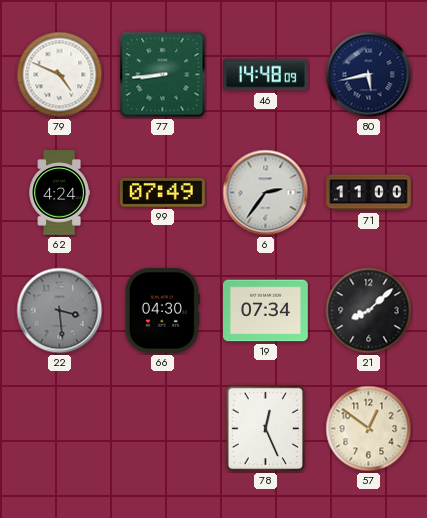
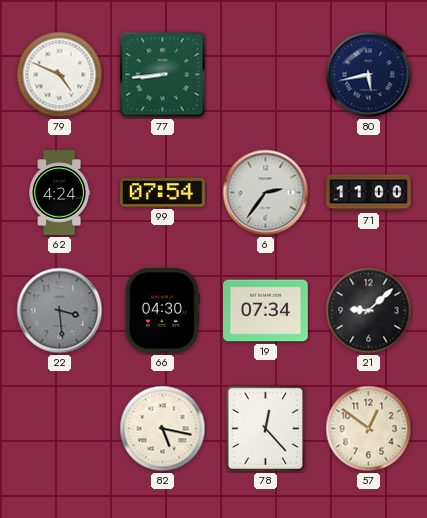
46: 14:48 -> none
99: 07:49 -> 07:54
21: 8:08 -> 9:08
82: none -> 5:17
78: 12:26 -> 12:23
